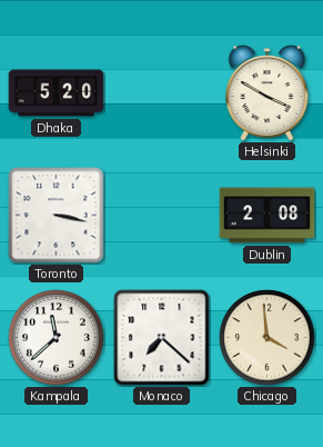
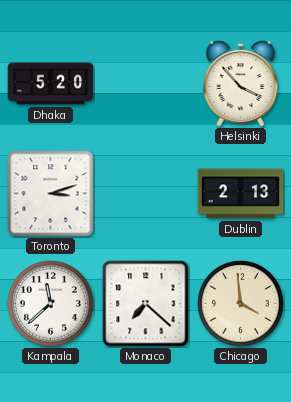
Helsinki: 3:50 -> 3:53
Toronto: 3:17 -> 3:12
Dublin: 2:08 -> 2:13
